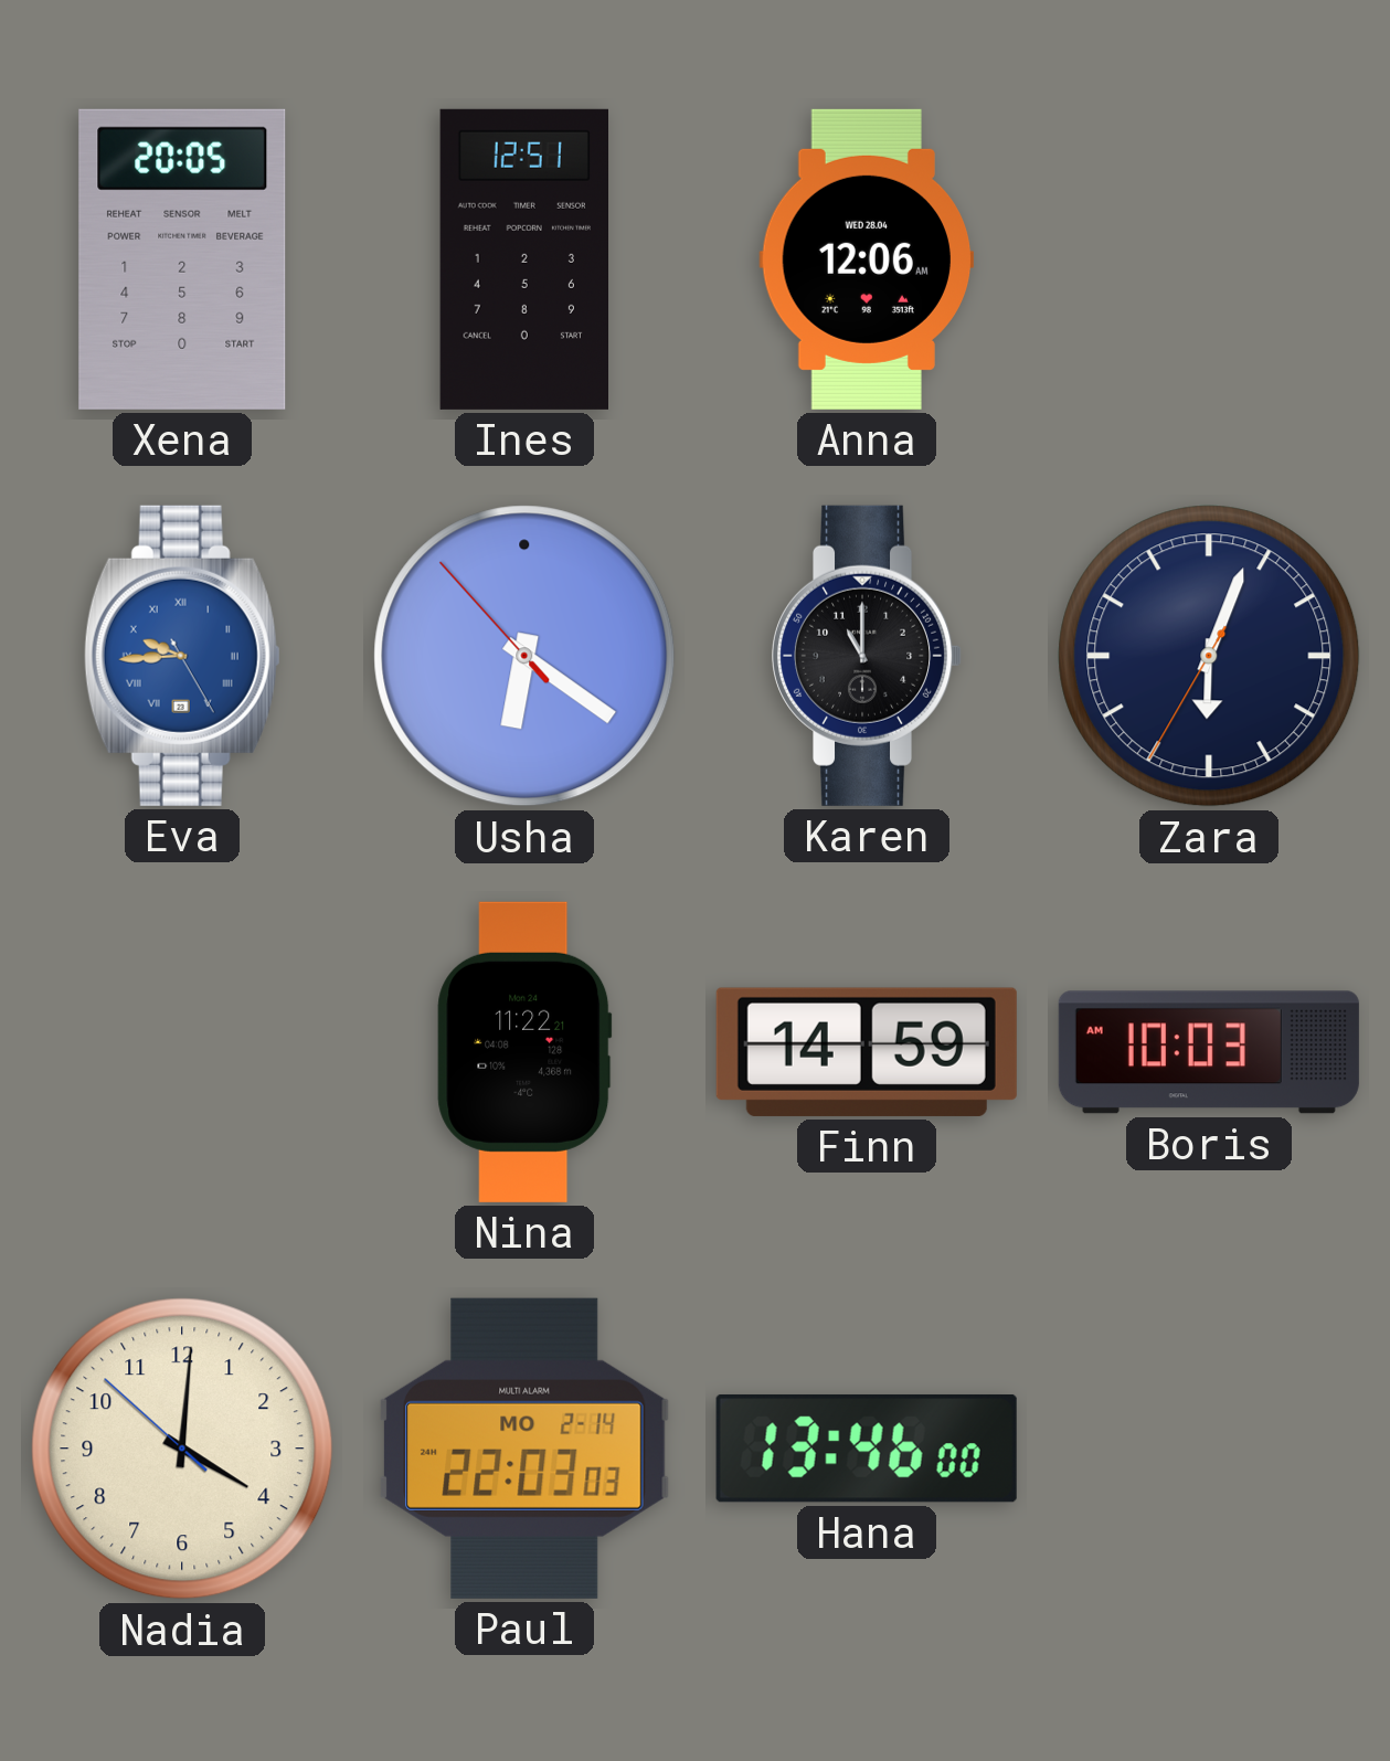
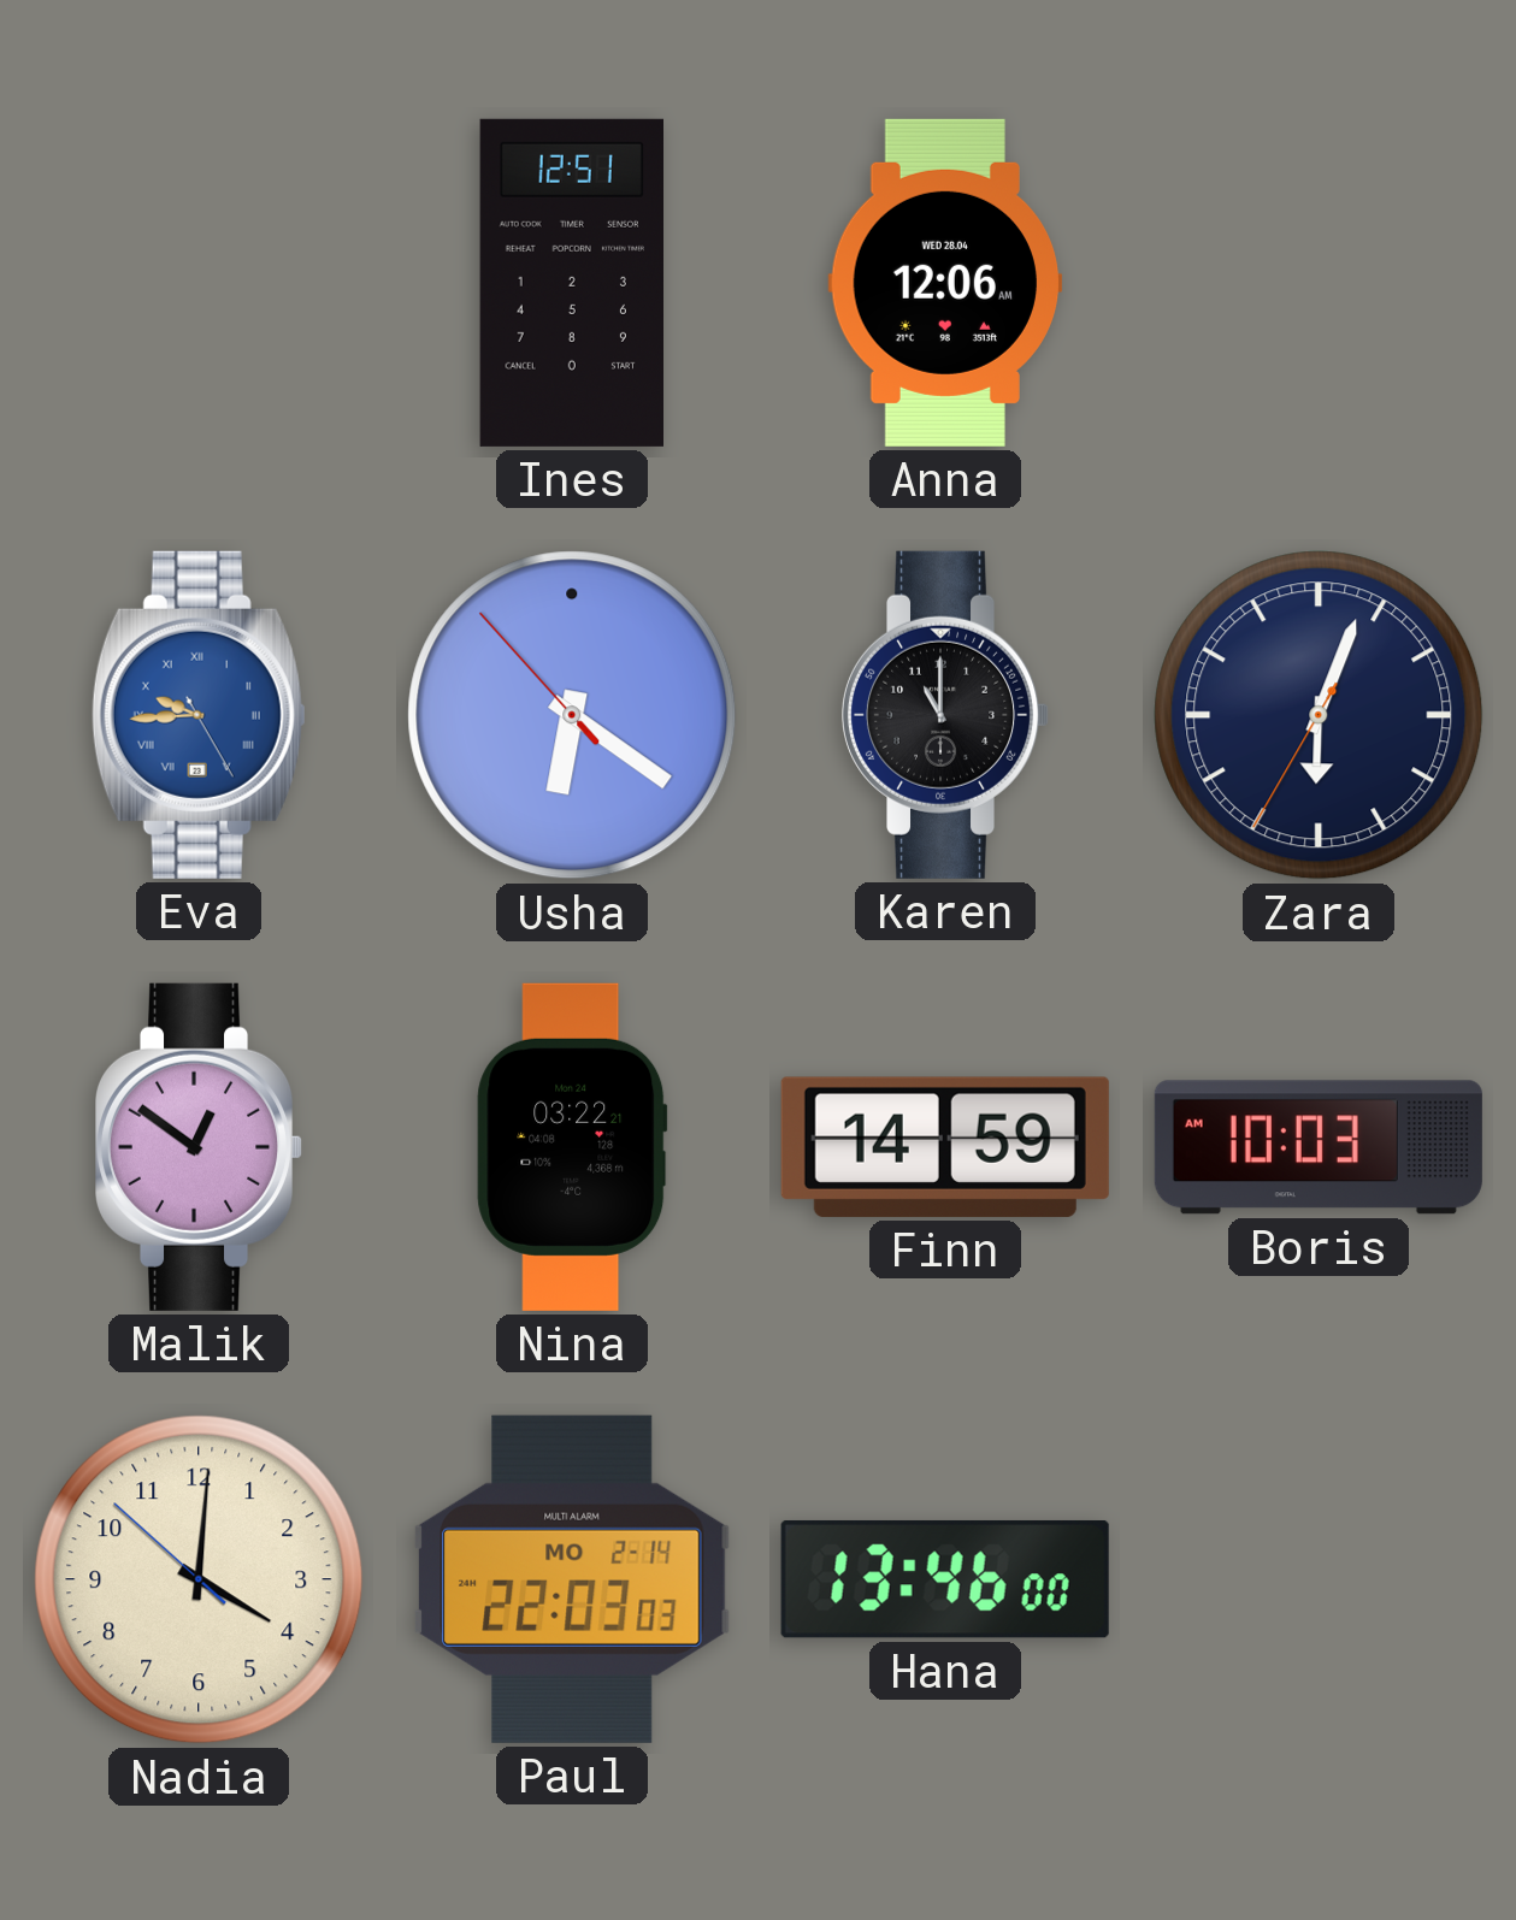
Xena: 20:05 -> none
Malik: none -> 12:51
Nina: 11:22 -> 03:22
